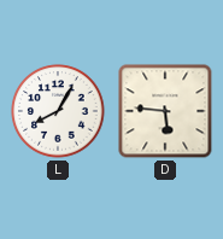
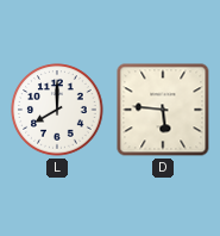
L: 8:05 -> 8:00
